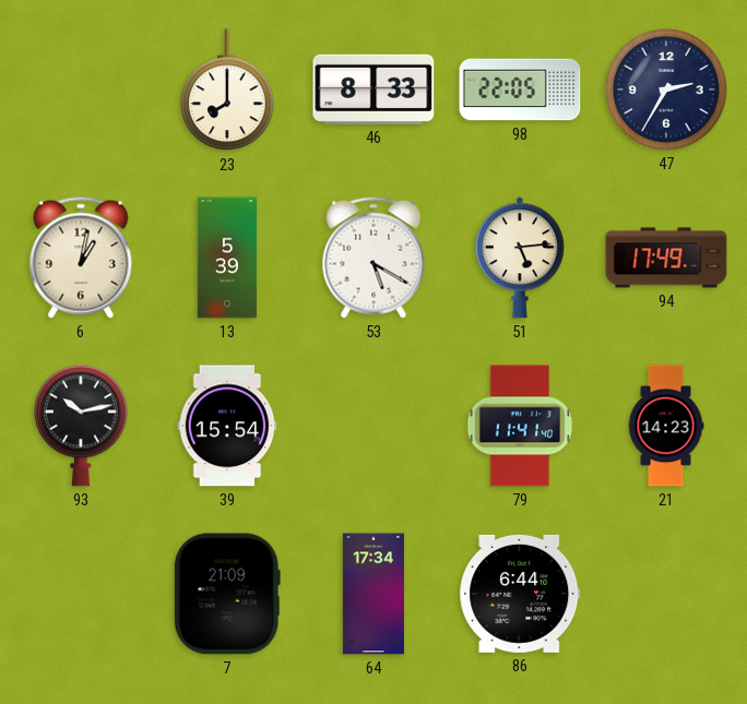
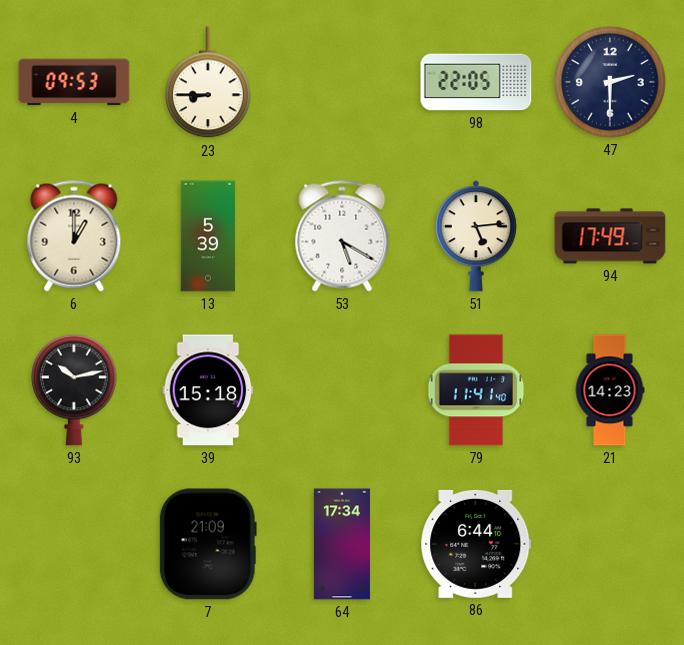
4: none -> 09:53
23: 8:00 -> 8:45
46: 8:33 -> none
47: 2:35 -> 2:30
6: 1:02 -> 1:00
39: 15:54 -> 15:18
